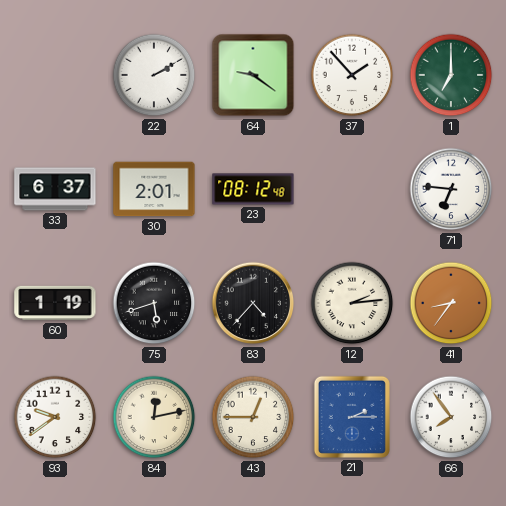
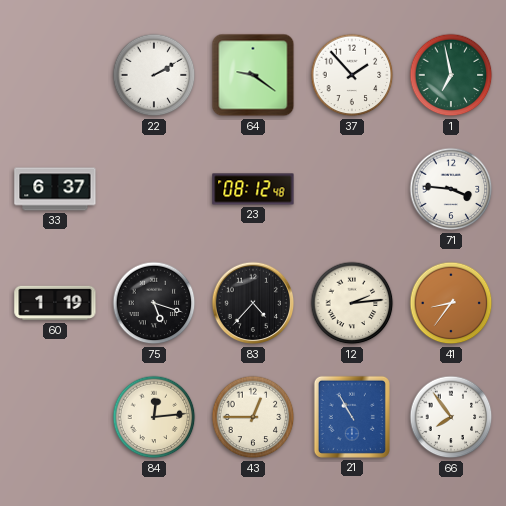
1: 7:00 -> 6:58
30: 2:01 -> none
71: 6:46 -> 3:46
75: 5:42 -> 5:18
93: 9:39 -> none
84: 12:13 -> 12:14
21: 2:15 -> 10:55
